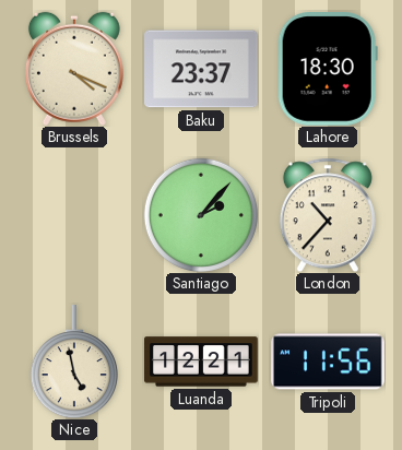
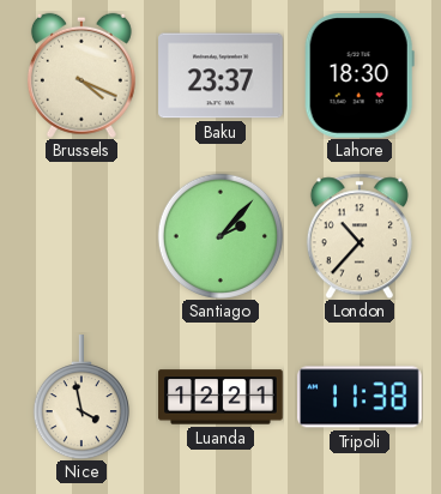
Nice: 4:58 -> 3:58
Tripoli: 11:56 -> 11:38
